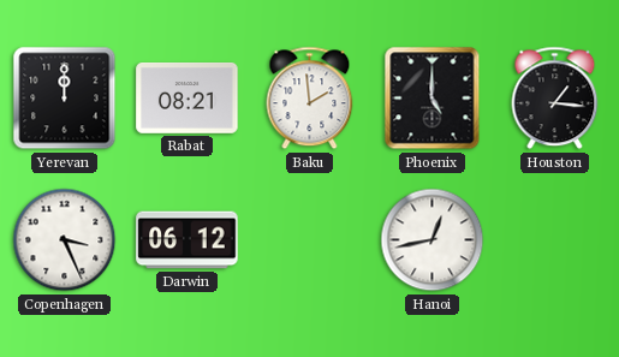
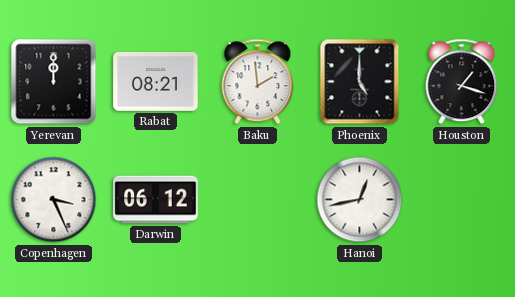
Houston: 1:16 -> 1:18
